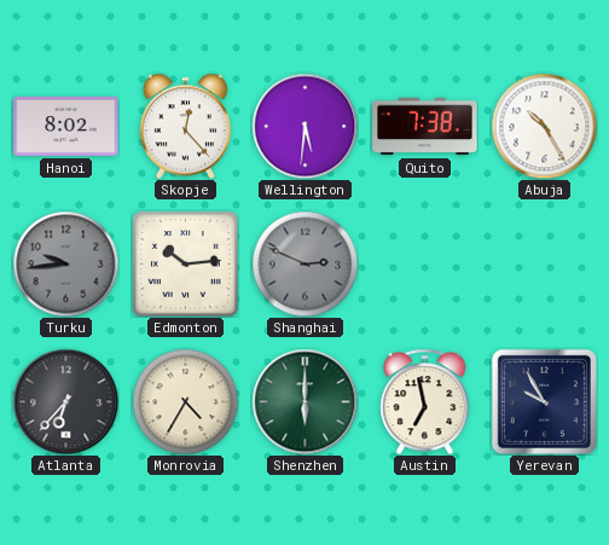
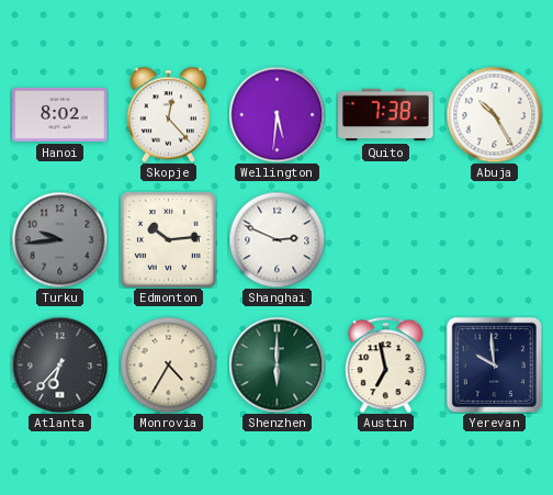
Shanghai dial: grey -> white
Yerevan: 9:55 -> 9:59
